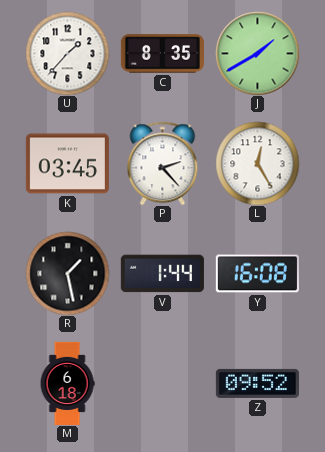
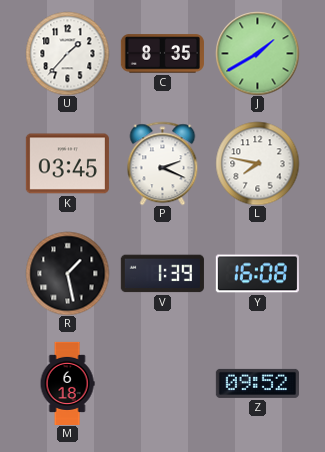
P: 2:23 -> 2:19
L: 12:25 -> 7:47
V: 1:44 -> 1:39
